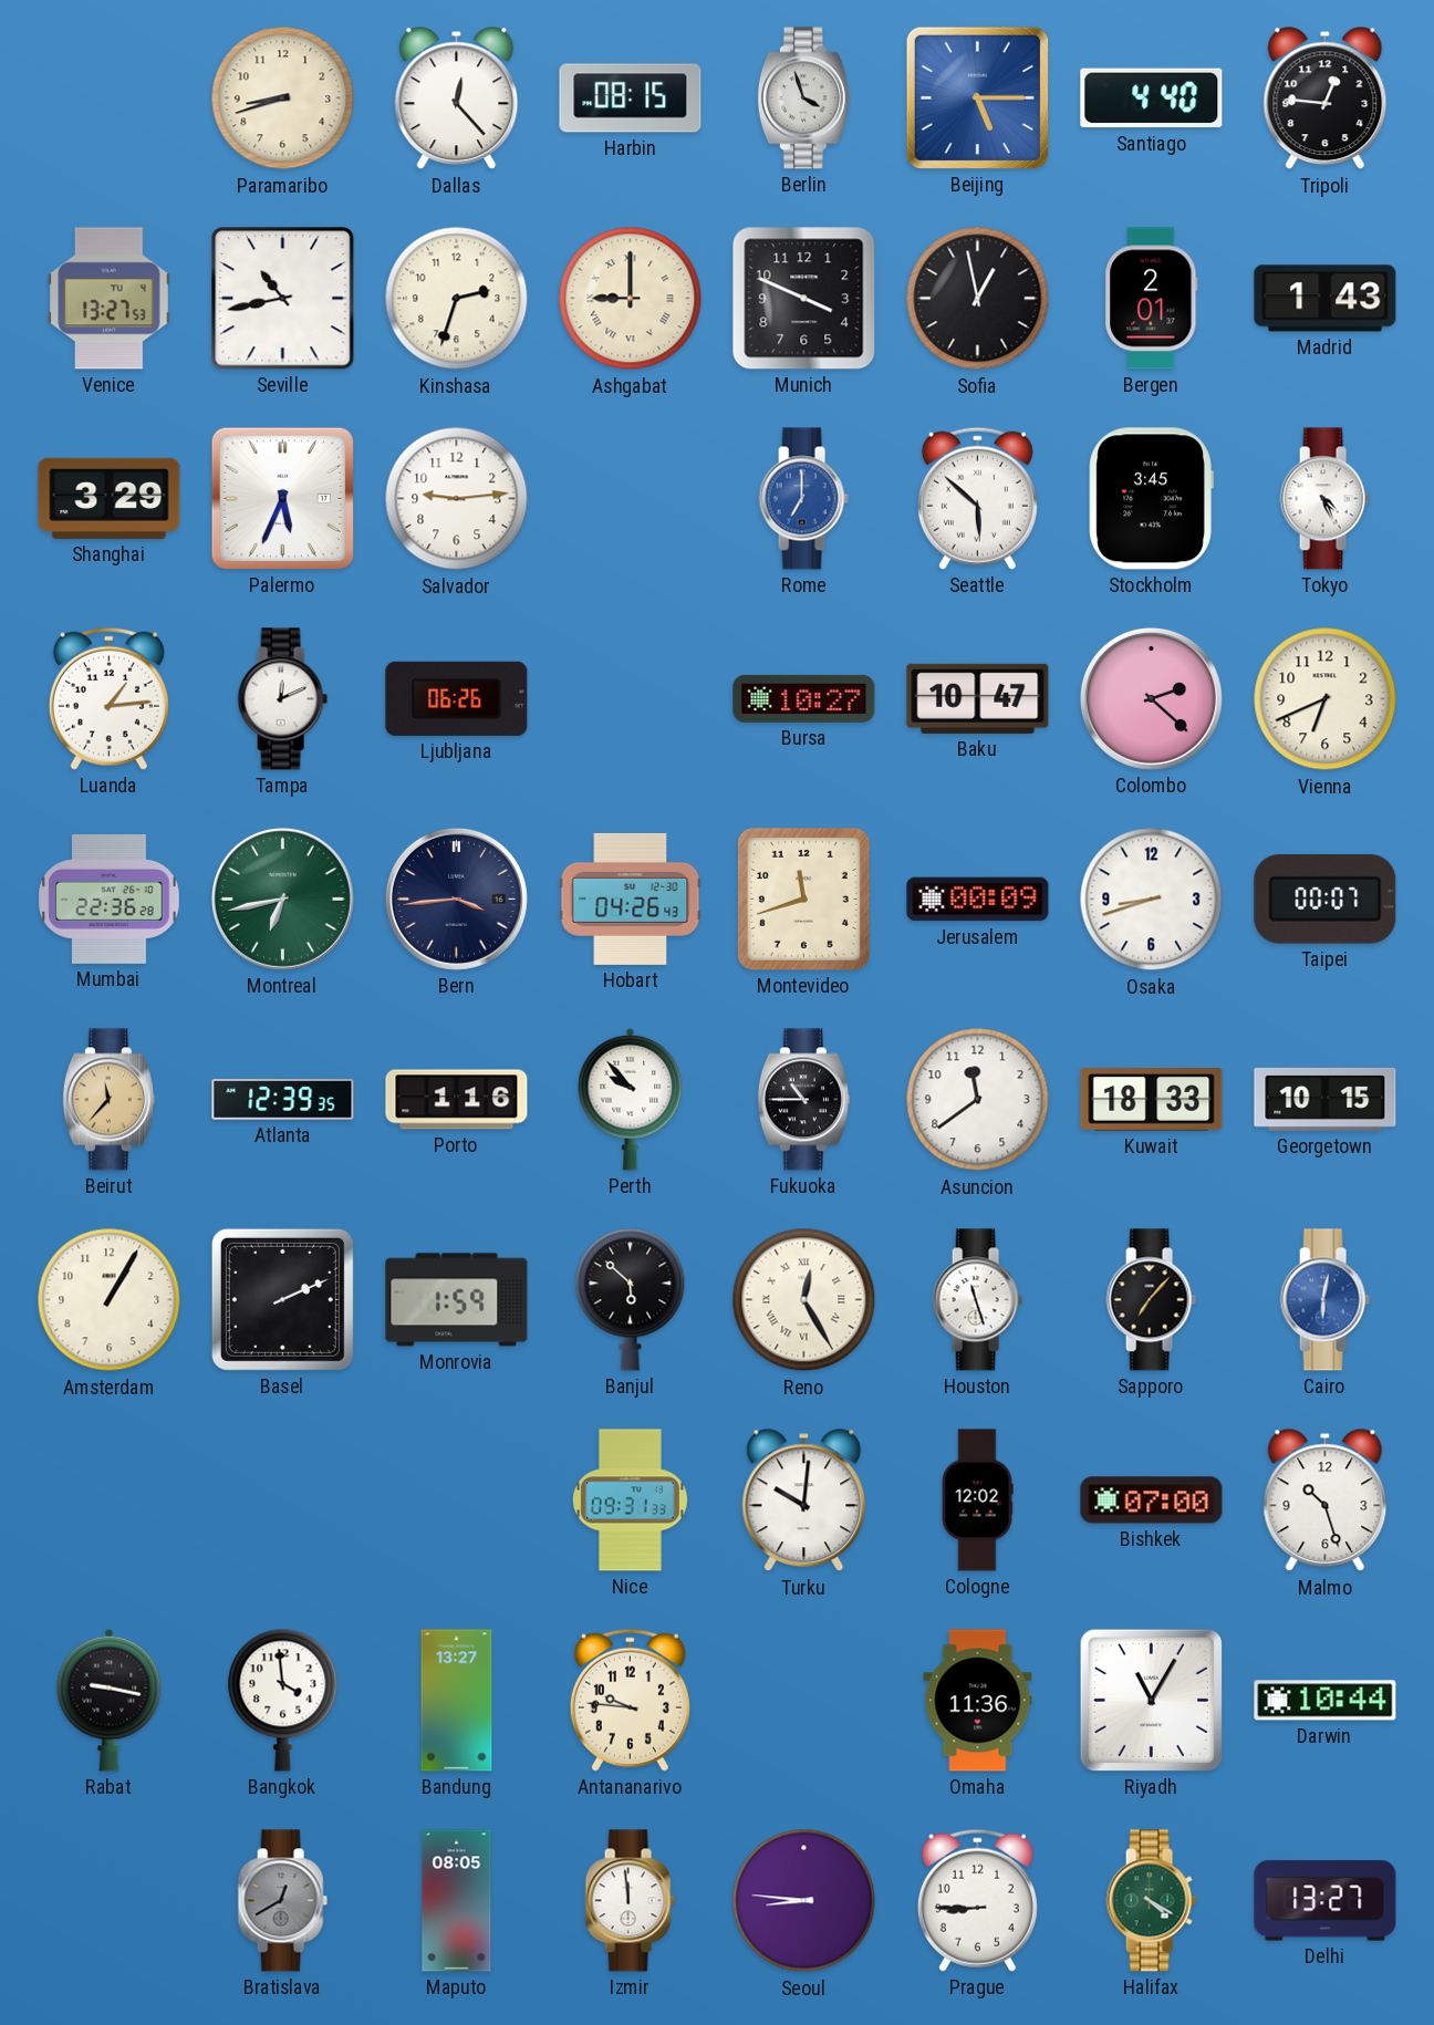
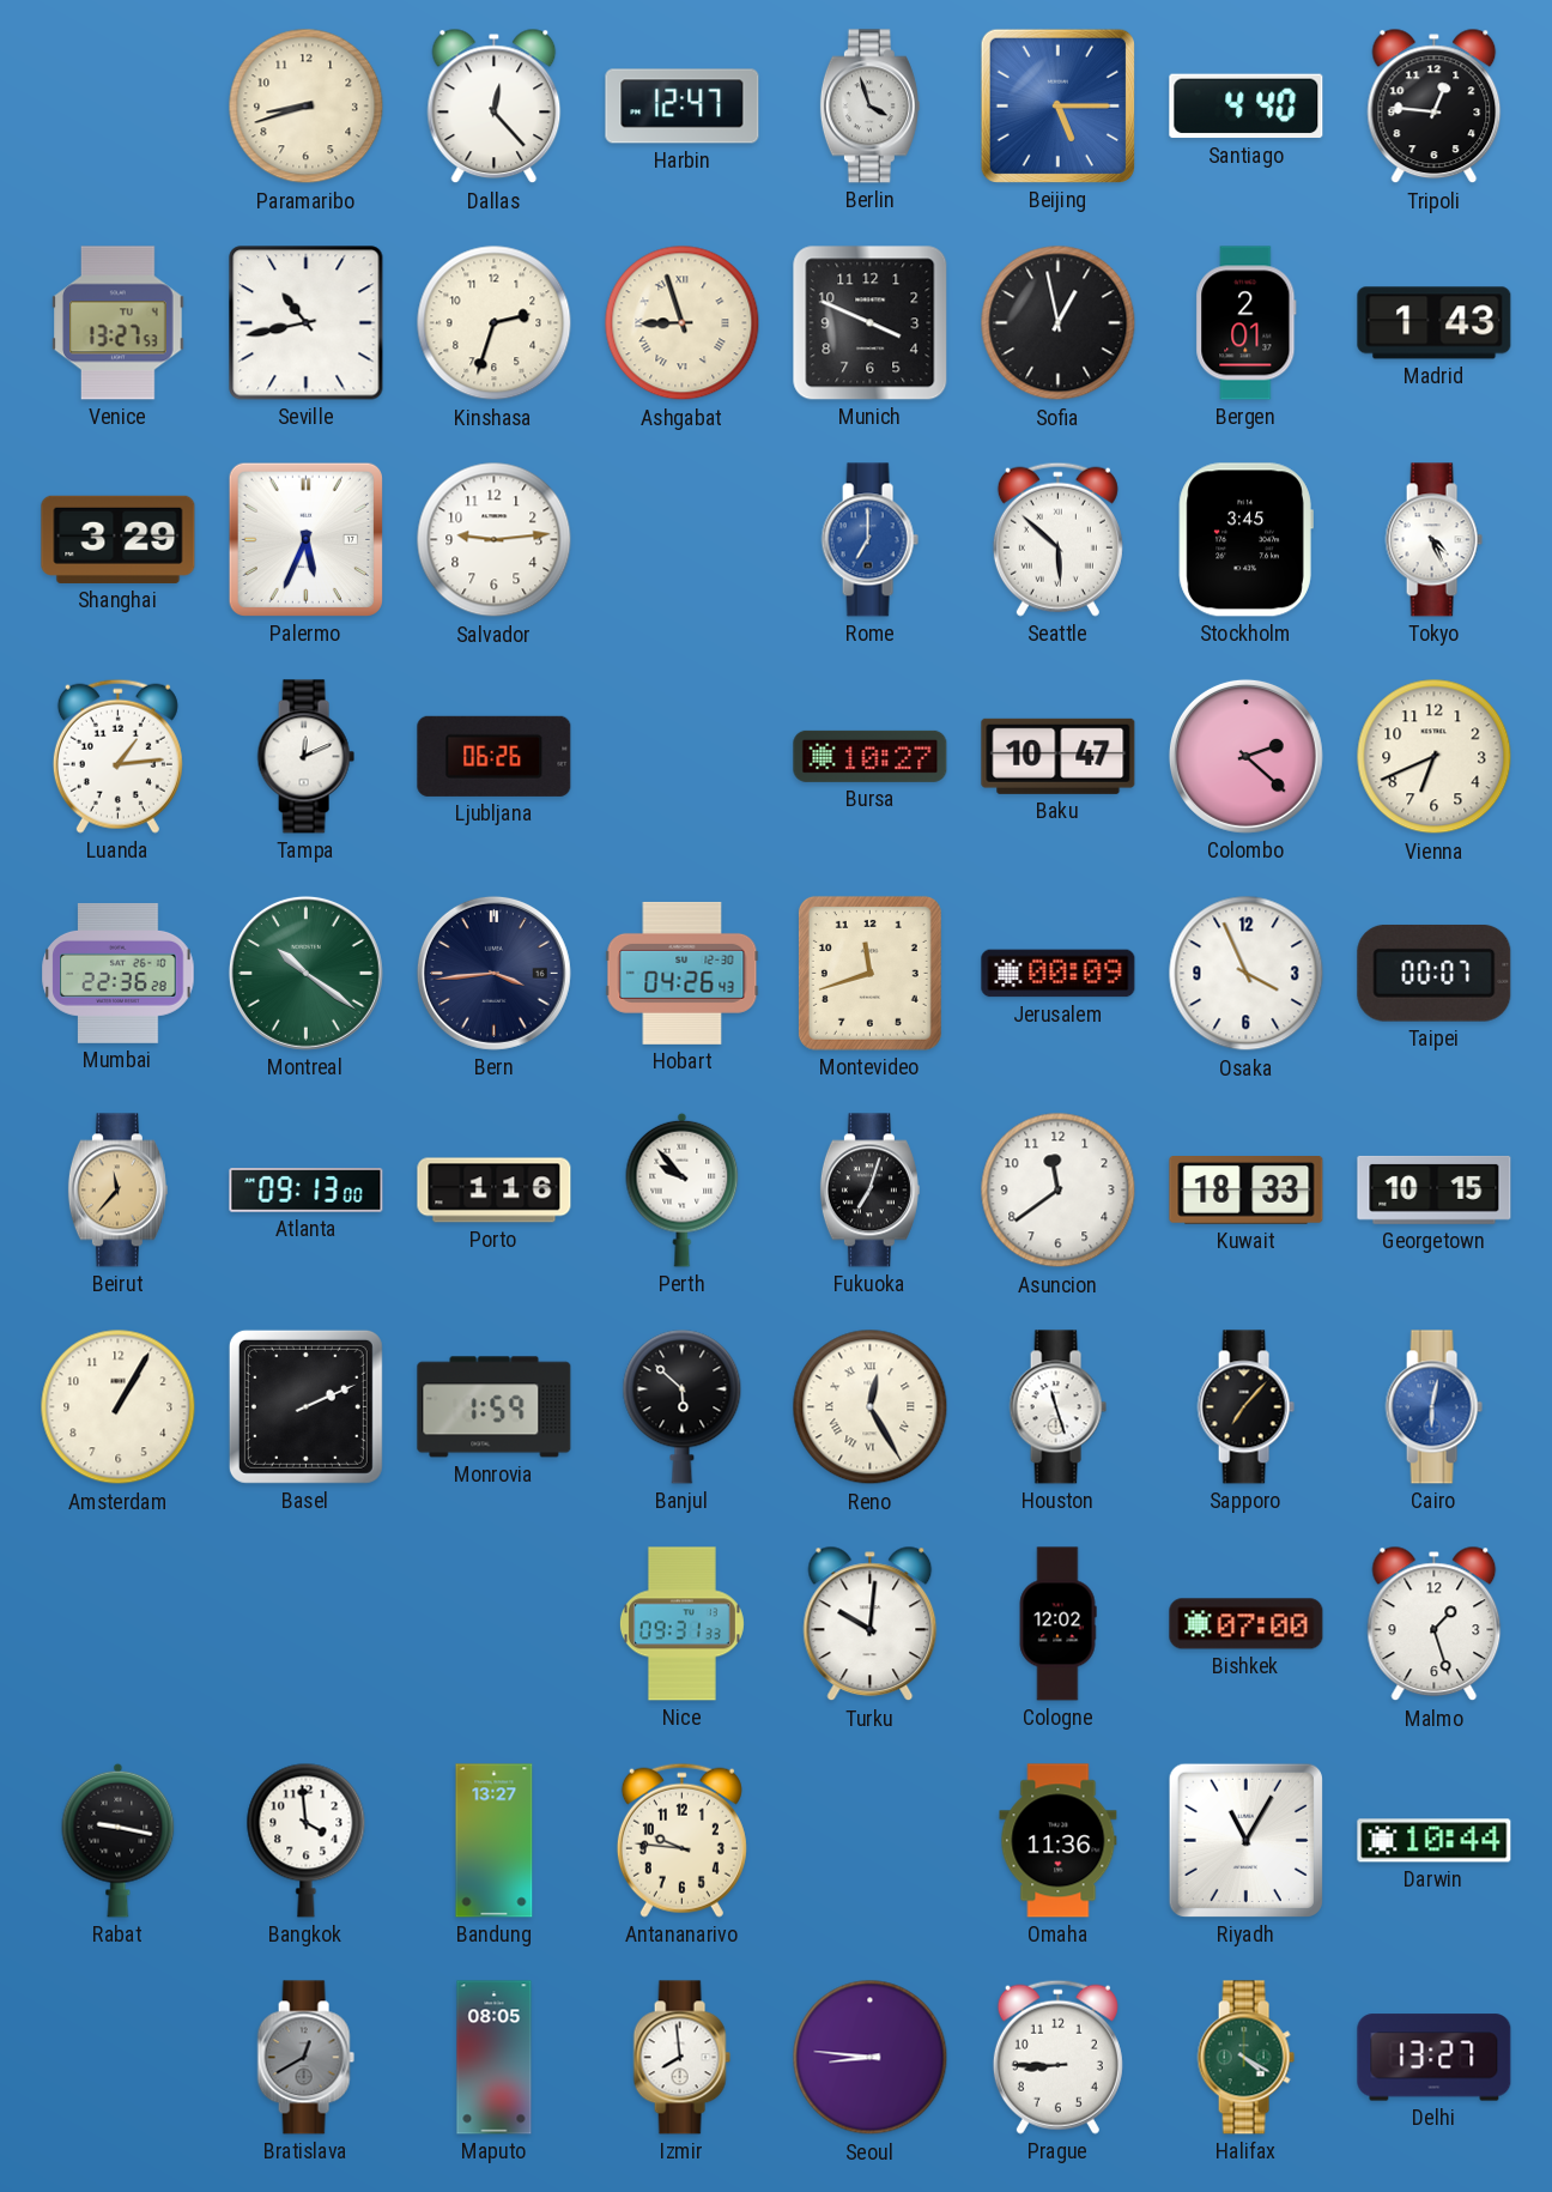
Harbin: 08:15 -> 12:47
Ashgabat: 9:00 -> 8:57
Montreal: 6:43 -> 10:21
Osaka: 8:42 -> 3:56
Atlanta: 12:39 -> 09:13
Fukuoka: 10:45 -> 7:03
Malmo: 10:27 -> 1:27
Izmir: 11:59 -> 7:59
